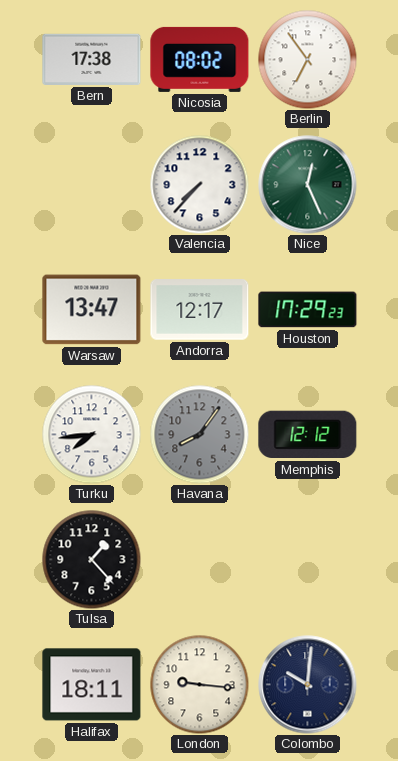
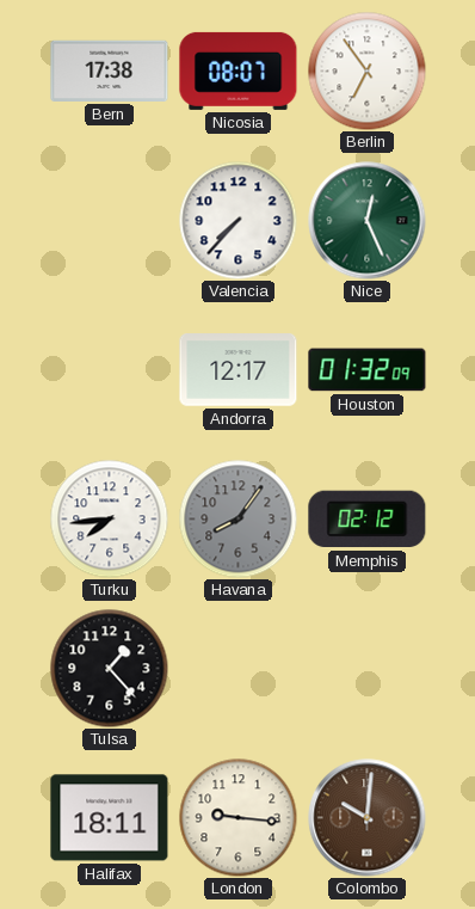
Nicosia: 08:02 -> 08:07
Warsaw: 13:47 -> none
Houston: 17:29 -> 01:32
Memphis: 12:12 -> 02:12
Colombo dial: navy -> brown
